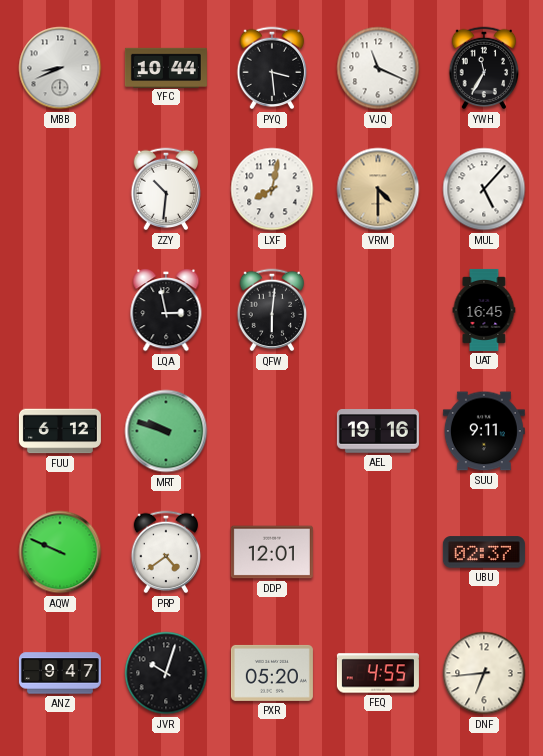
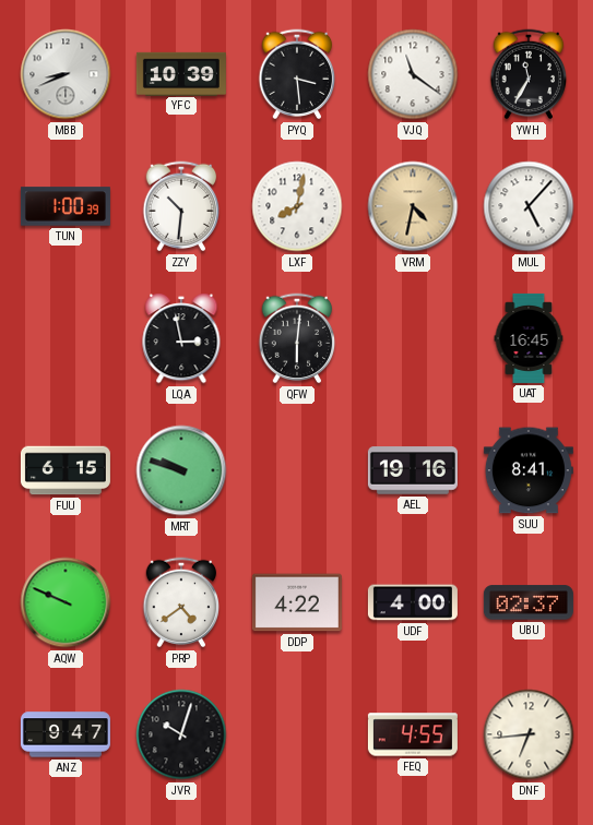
YFC: 10:44 -> 10:39
VJQ: 11:19 -> 11:21
TUN: none -> 1:00
VRM: 4:30 -> 4:32
FUU: 6:12 -> 6:15
SUU: 9:11 -> 8:41
DDP: 12:01 -> 4:22
UDF: none -> 4:00
PXR: 05:20 -> none
